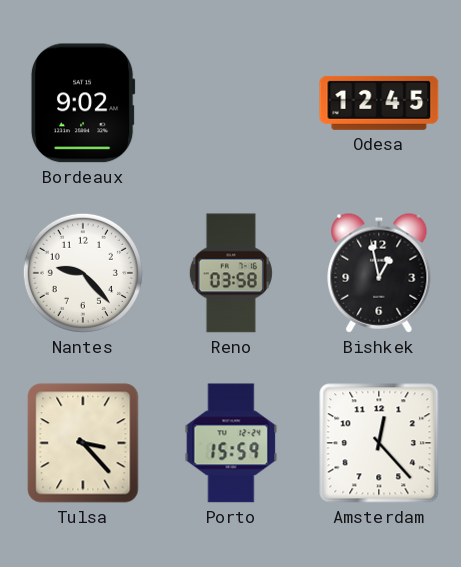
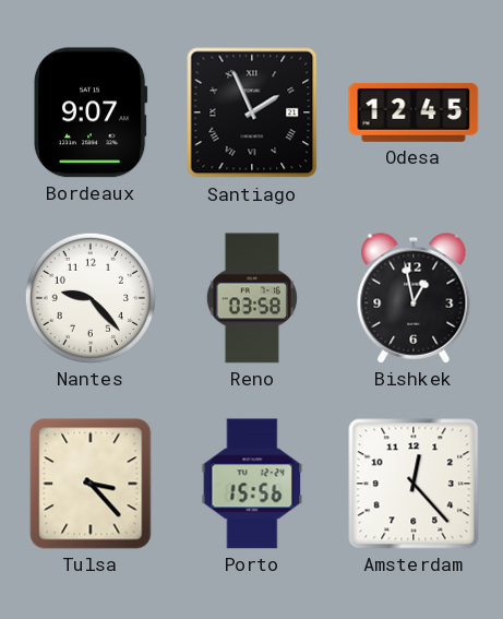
Bordeaux: 9:02 -> 9:07
Santiago: none -> 1:56
Porto: 15:59 -> 15:56
